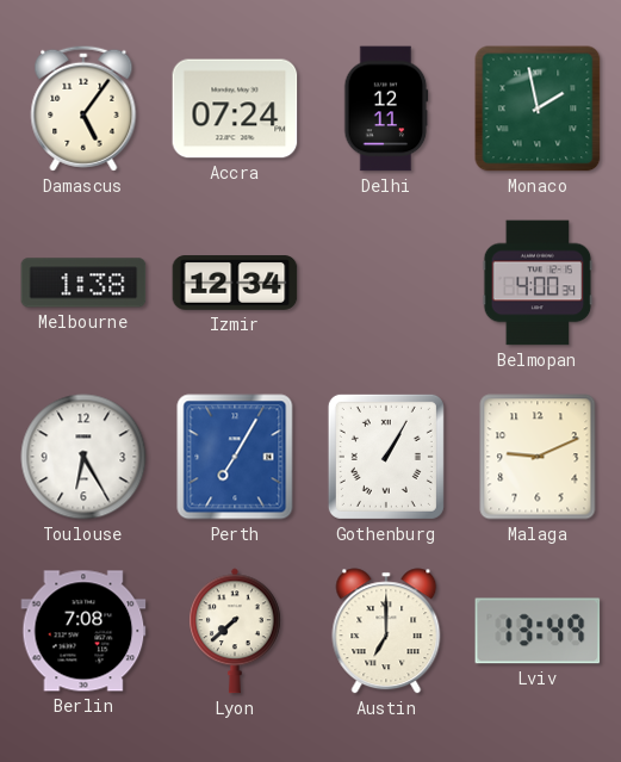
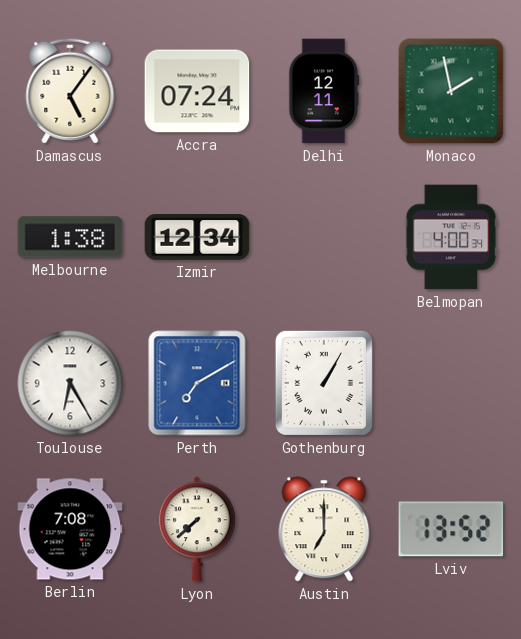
Perth: 7:05 -> 7:10
Malaga: 9:11 -> none
Lviv: 13:49 -> 13:52
